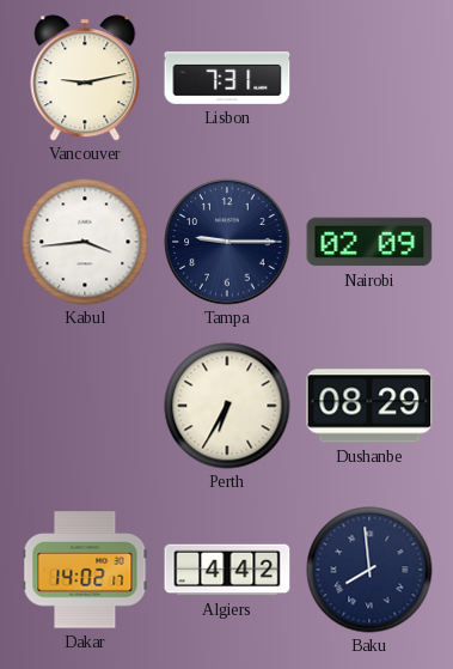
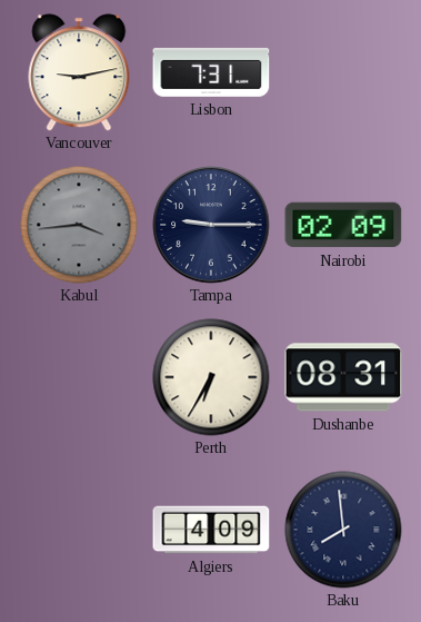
Kabul dial: white -> grey
Dushanbe: 08:29 -> 08:31
Dakar: 14:02 -> none
Algiers: 4:42 -> 4:09
